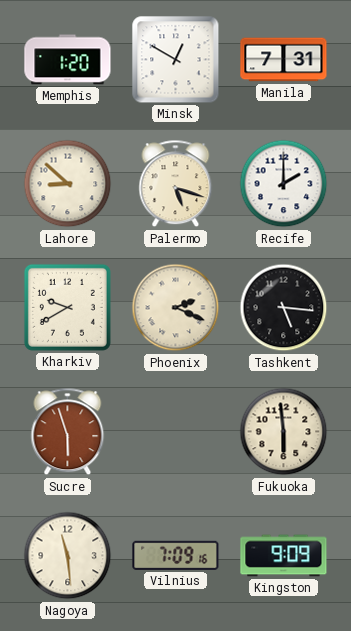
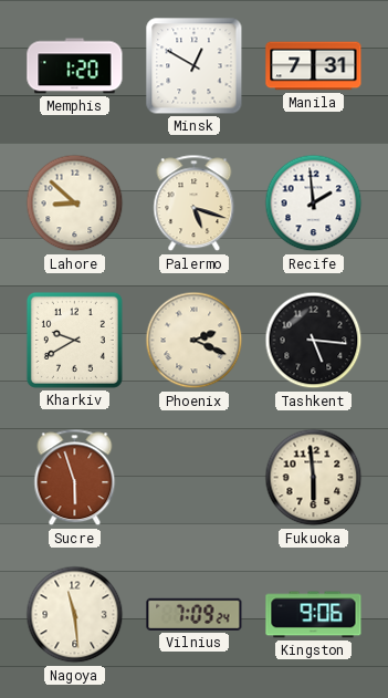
Recife: 2:00 -> 1:59
Vilnius: 7:09:16 -> 7:09:24
Kingston: 9:09 -> 9:06
